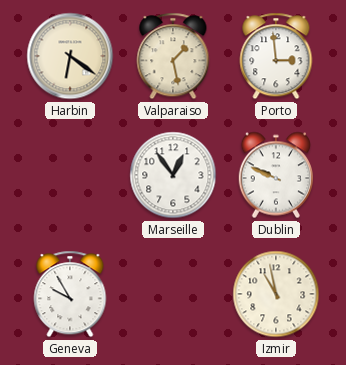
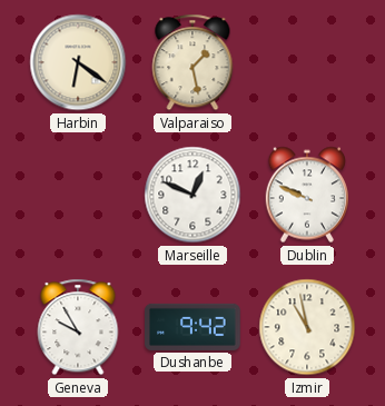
Porto: 2:59 -> none
Marseille: 12:54 -> 12:49
Dushanbe: none -> 9:42
